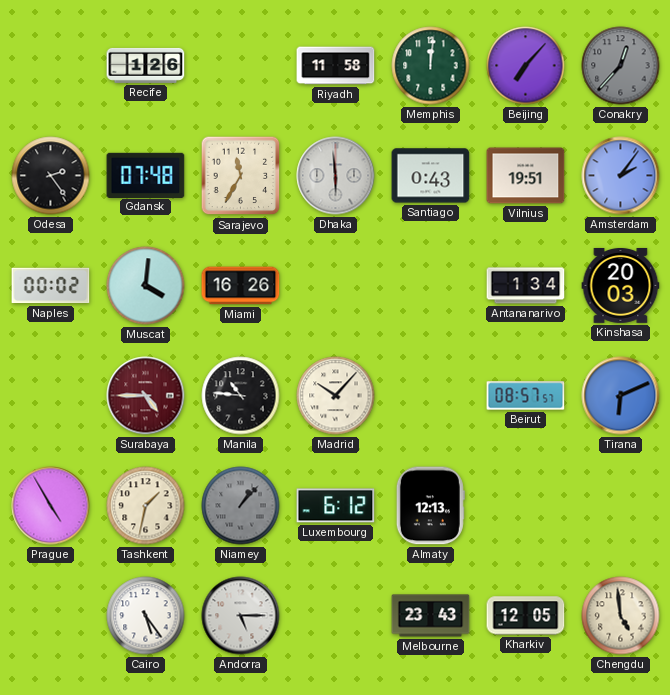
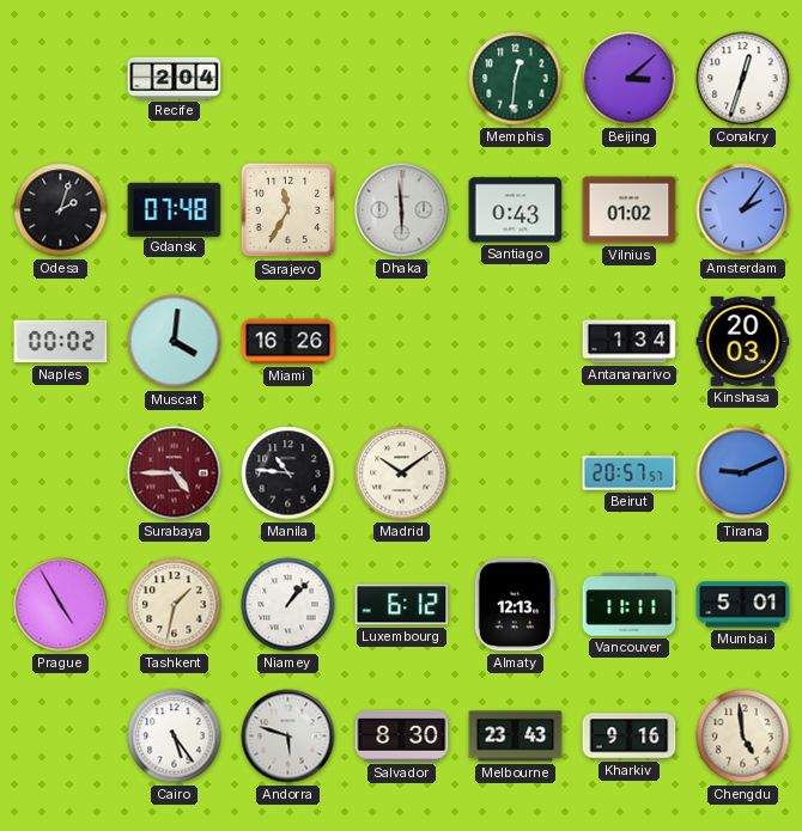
Recife: 1:26 -> 2:04
Riyadh: 11:58 -> none
Memphis: 12:01 -> 12:31
Beijing: 7:07 -> 3:08
Conakry: 12:37 -> 12:33
Conakry dial: grey -> white
Odesa: 2:24 -> 2:03
Vilnius: 19:51 -> 01:02
Madrid: 10:07 -> 10:09
Beirut: 08:57 -> 20:57
Tirana: 6:11 -> 9:11
Niamey dial: grey -> white
Vancouver: none -> 11:11
Mumbai: none -> 5:01
Andorra: 5:15 -> 5:48
Salvador: none -> 8:30
Kharkiv: 12:05 -> 9:16
